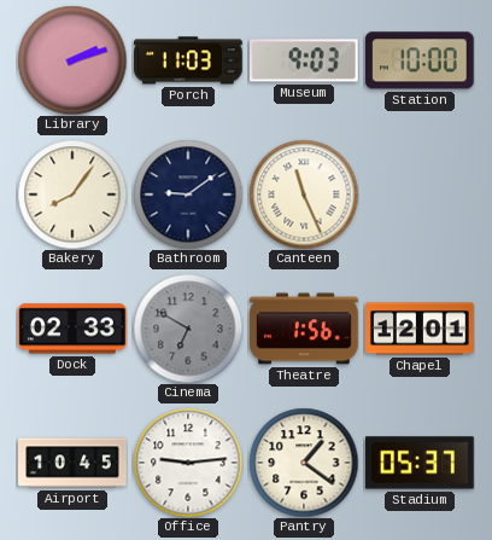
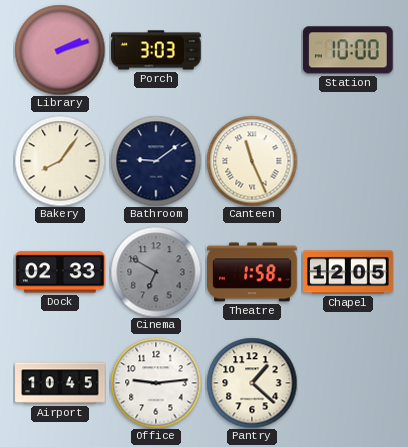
Porch: 11:03 -> 3:03
Museum: 9:03 -> none
Theatre: 1:56 -> 1:58
Chapel: 12:01 -> 12:05
Pantry: 1:21 -> 1:22
Stadium: 05:37 -> none
